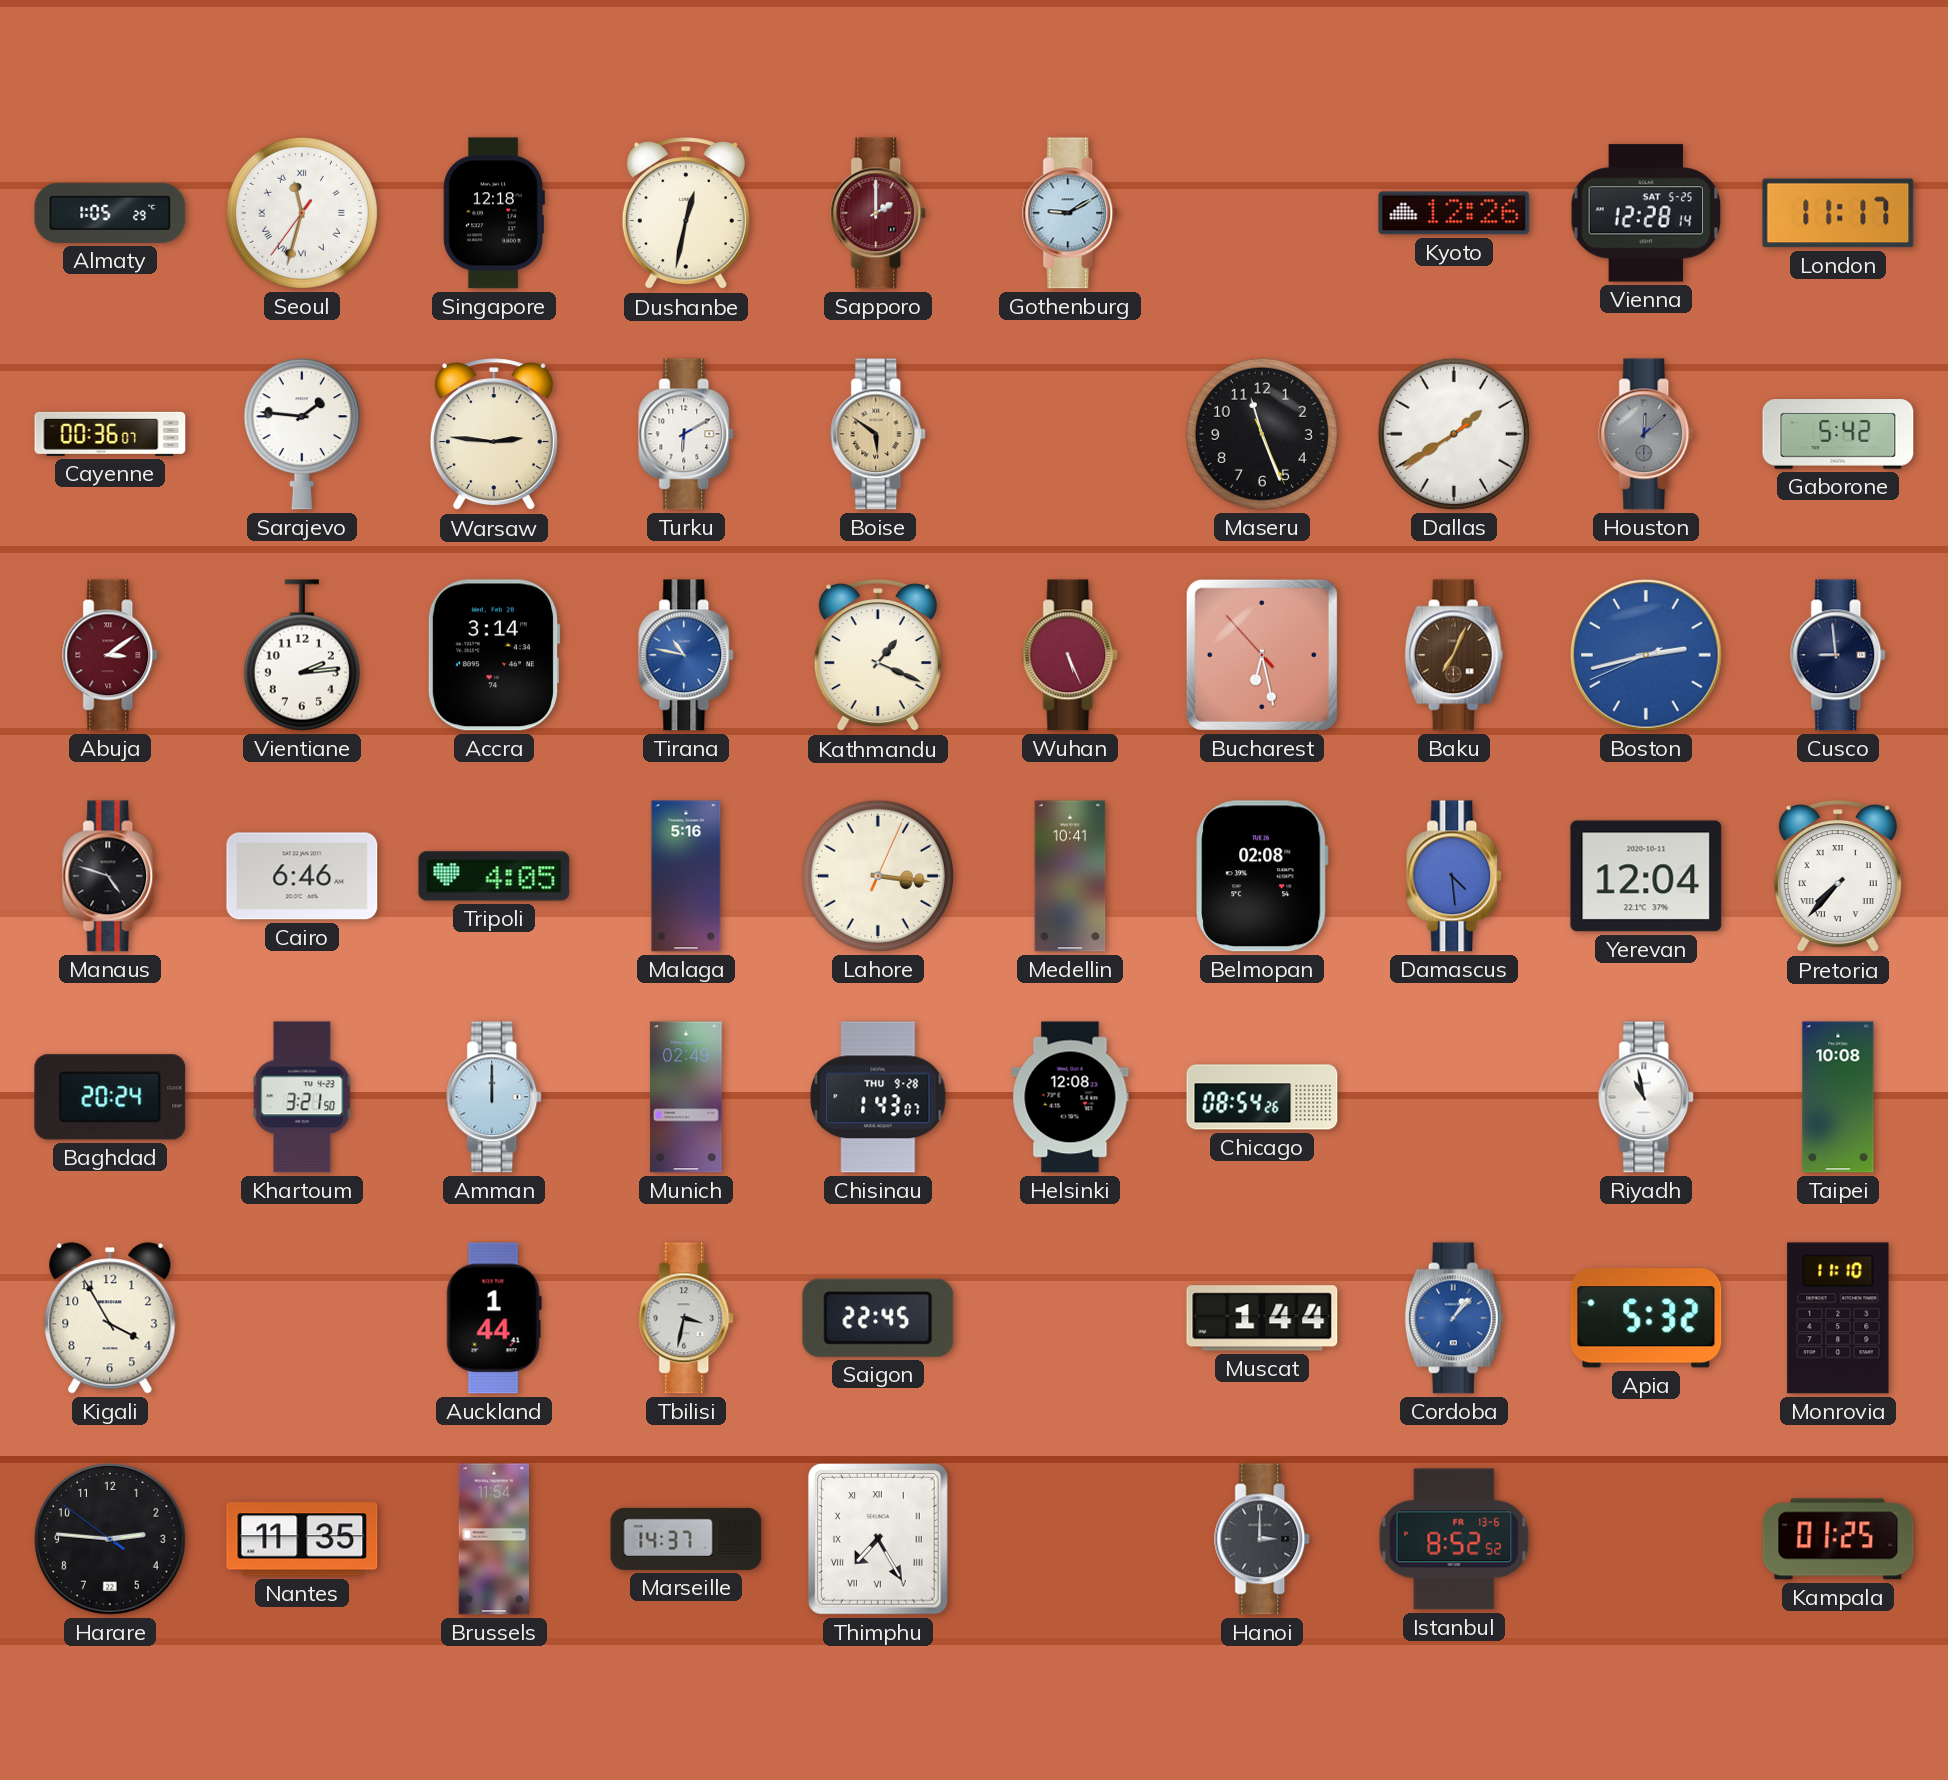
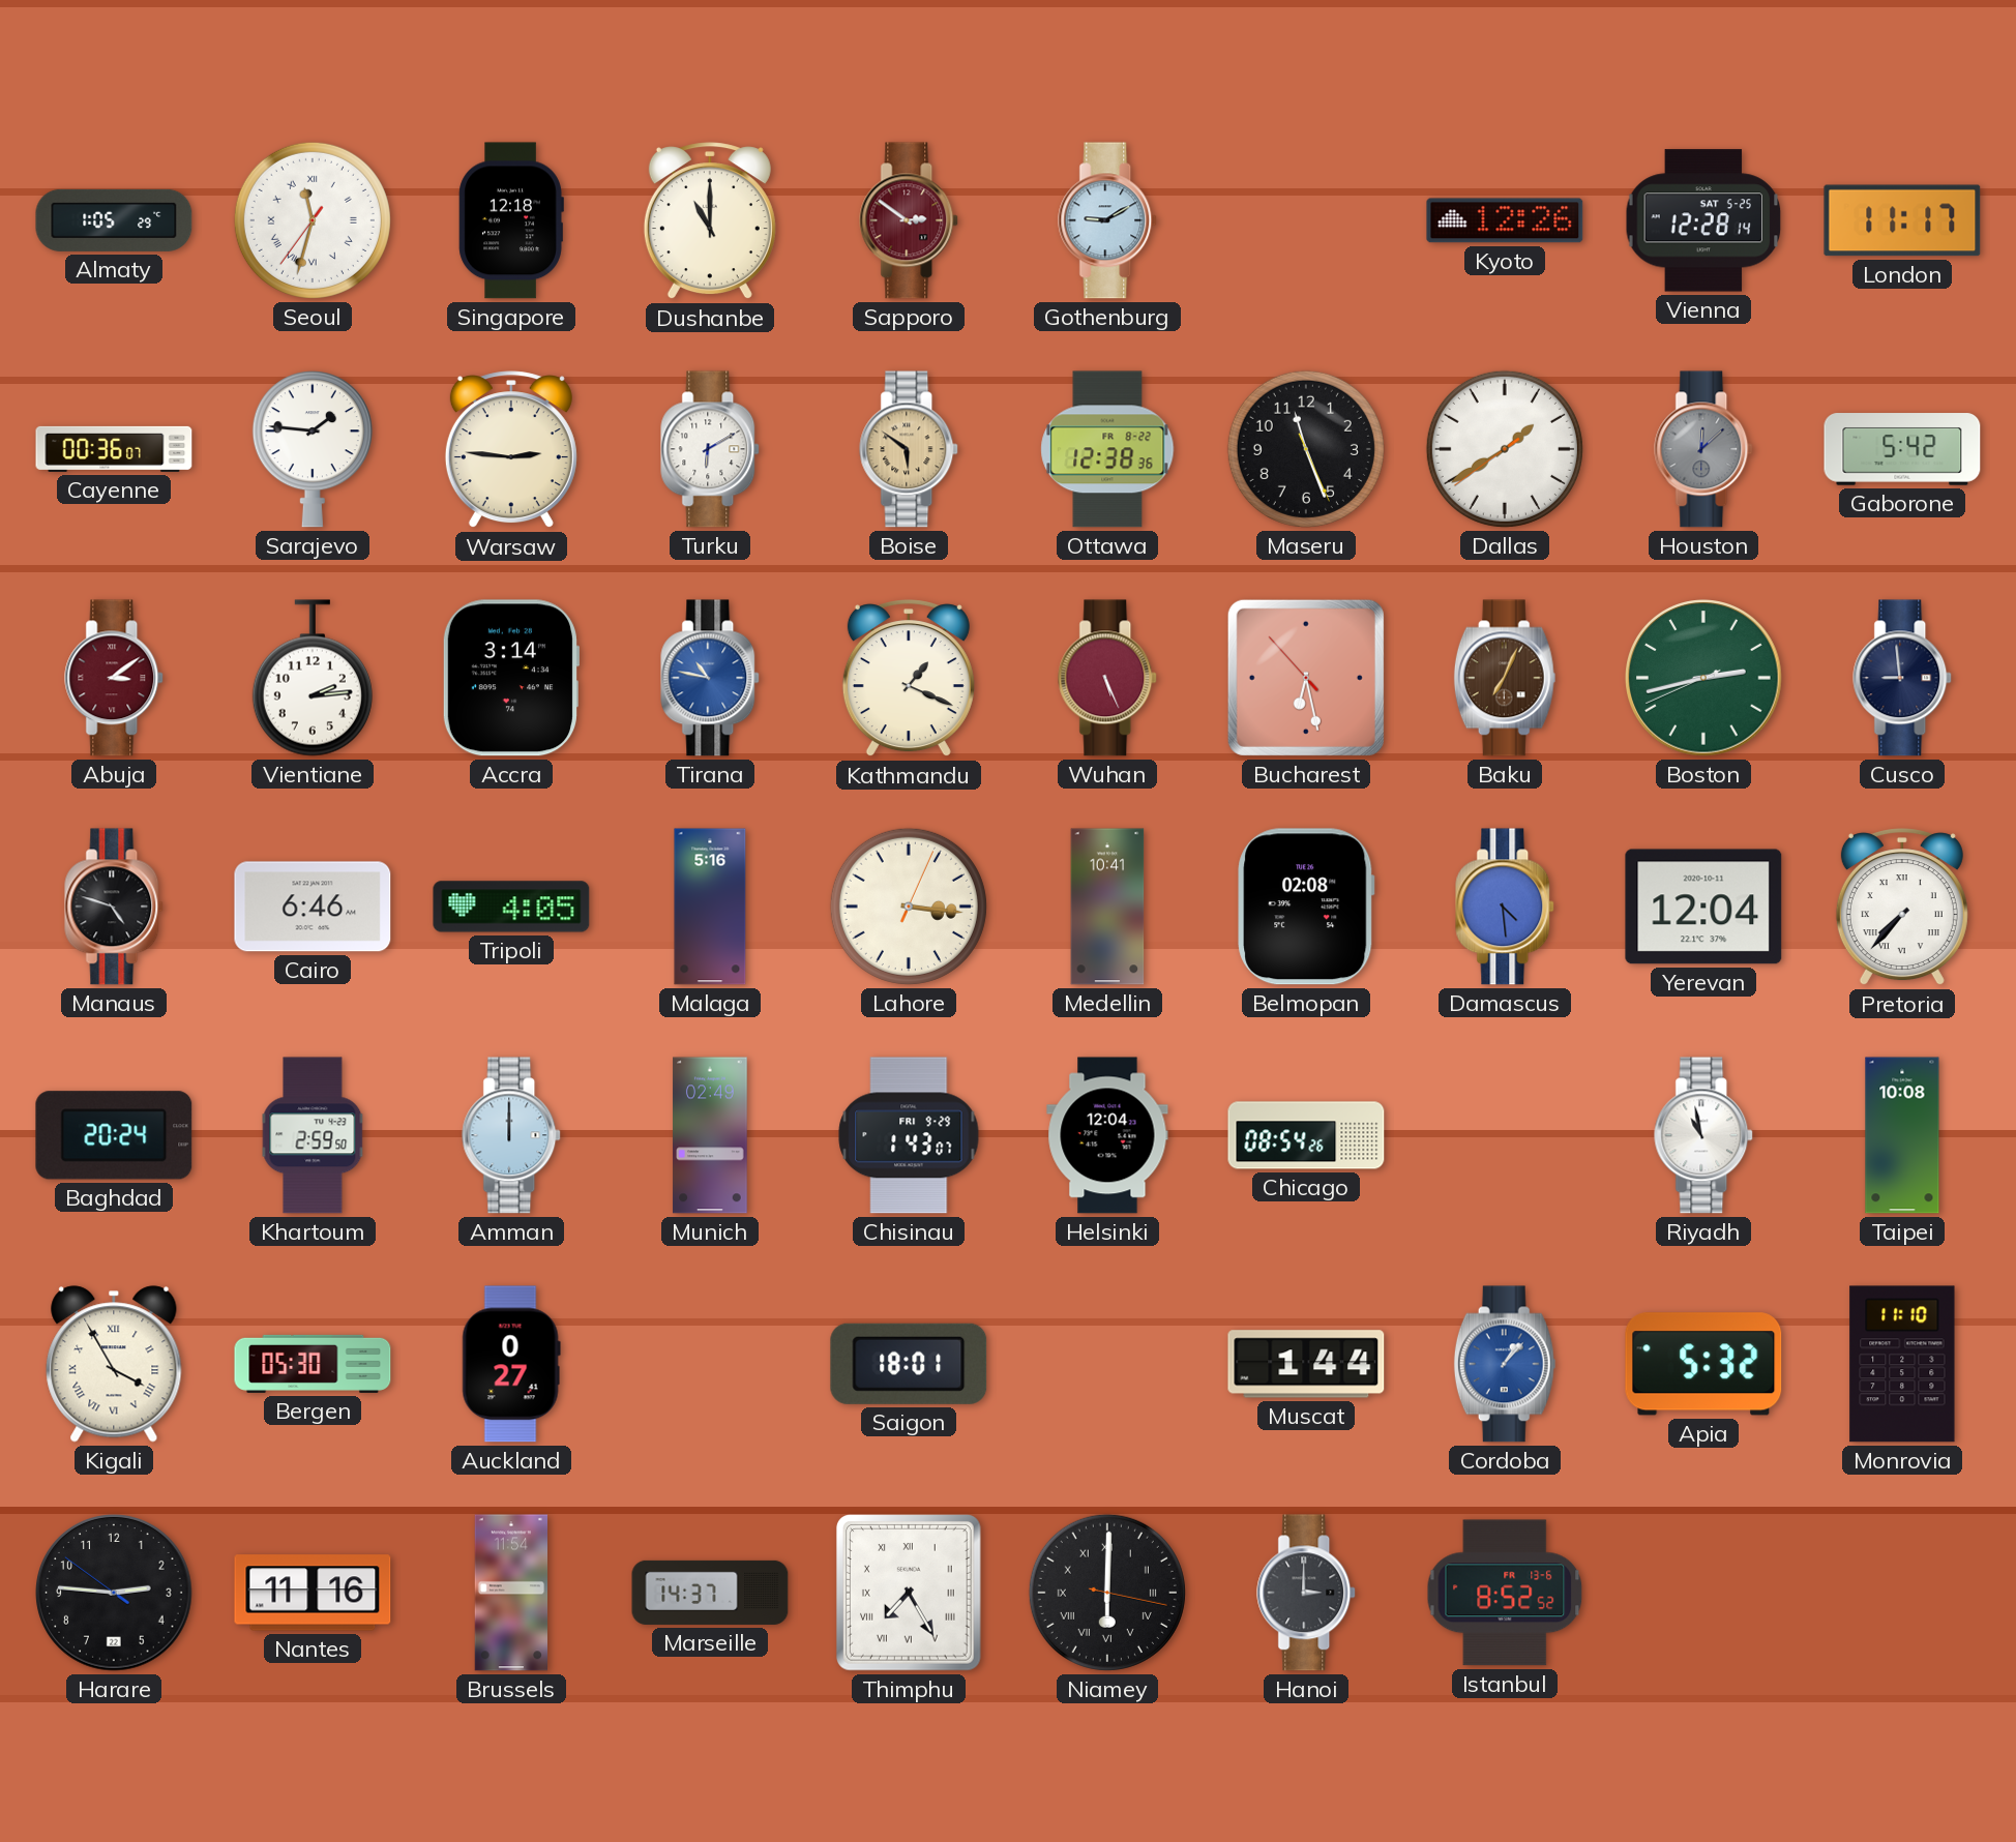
Dushanbe: 12:32 -> 11:00
Sapporo: 2:00 -> 2:51
Ottawa: none -> 12:38
Boston dial: blue -> green
Khartoum: 3:21 -> 2:59
Chisinau date: THU 9-28 -> FRI 9-29
Helsinki: 12:08 -> 12:04
Kigali numerals: Arabic -> Roman
Bergen: none -> 05:30
Auckland: 1:44 -> 0:27
Tbilisi: 3:32 -> none
Saigon: 22:45 -> 18:01
Nantes: 11:35 -> 11:16
Niamey: none -> 6:00
Kampala: 01:25 -> none
